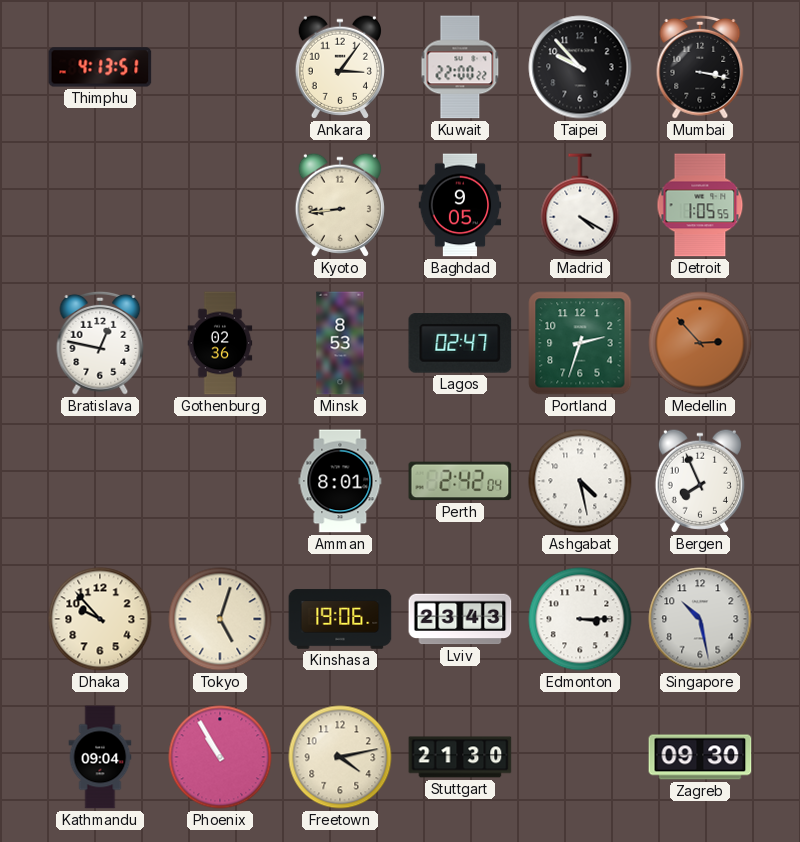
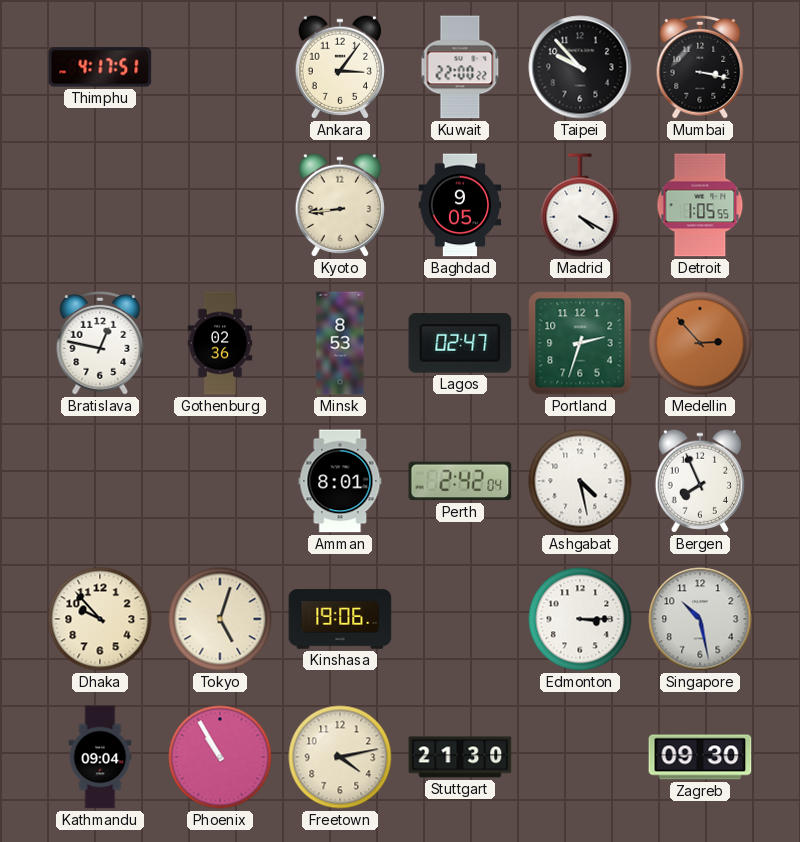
Thimphu: 4:13 -> 4:17
Lviv: 23:43 -> none
